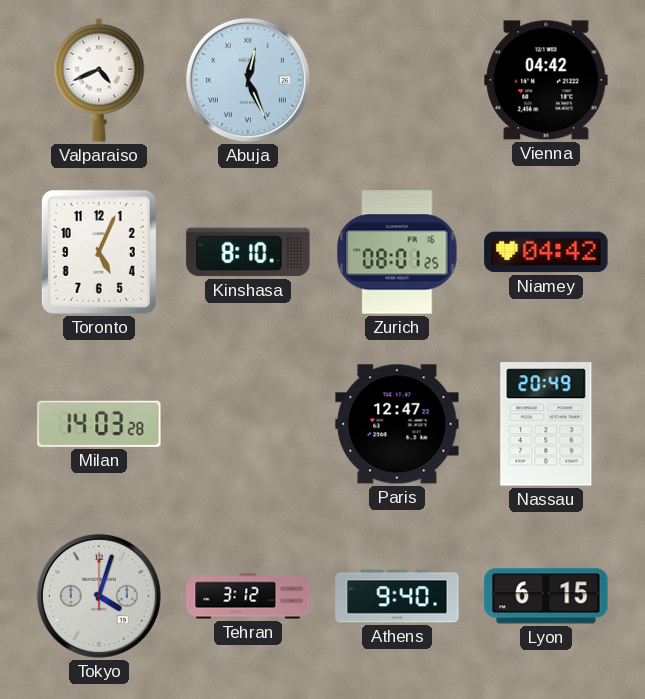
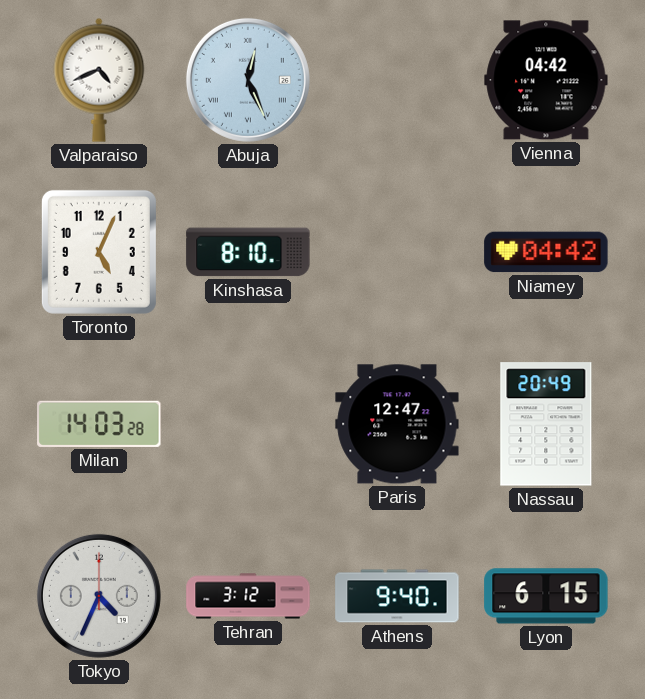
Zurich: 08:01 -> none
Tokyo: 4:03 -> 4:34
